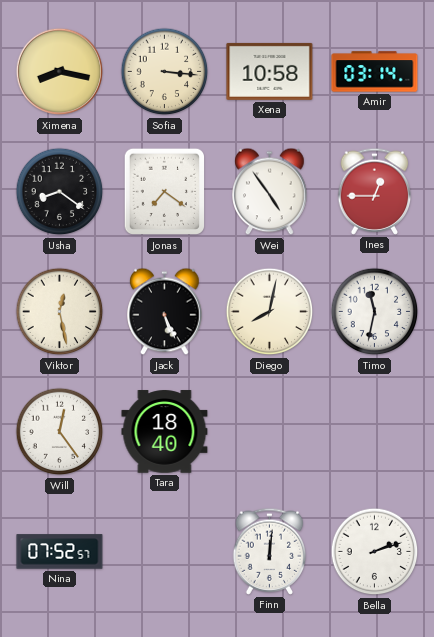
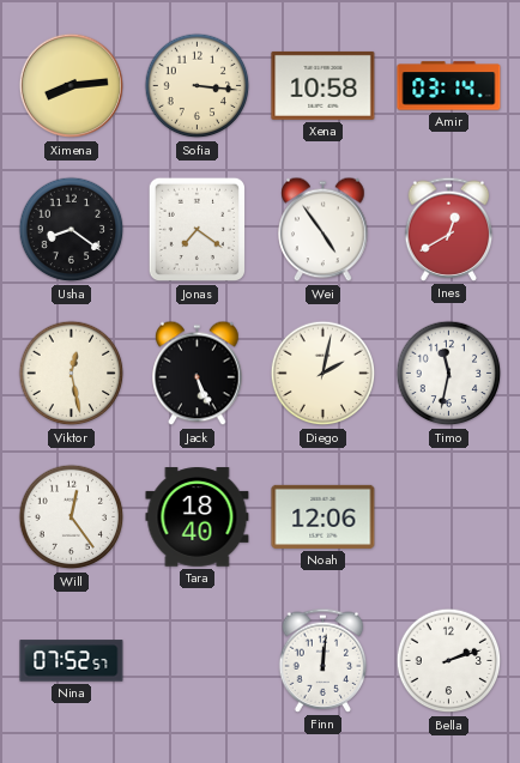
Ximena: 8:17 -> 8:14
Ines: 12:45 -> 12:40
Diego: 8:02 -> 2:02
Noah: none -> 12:06
